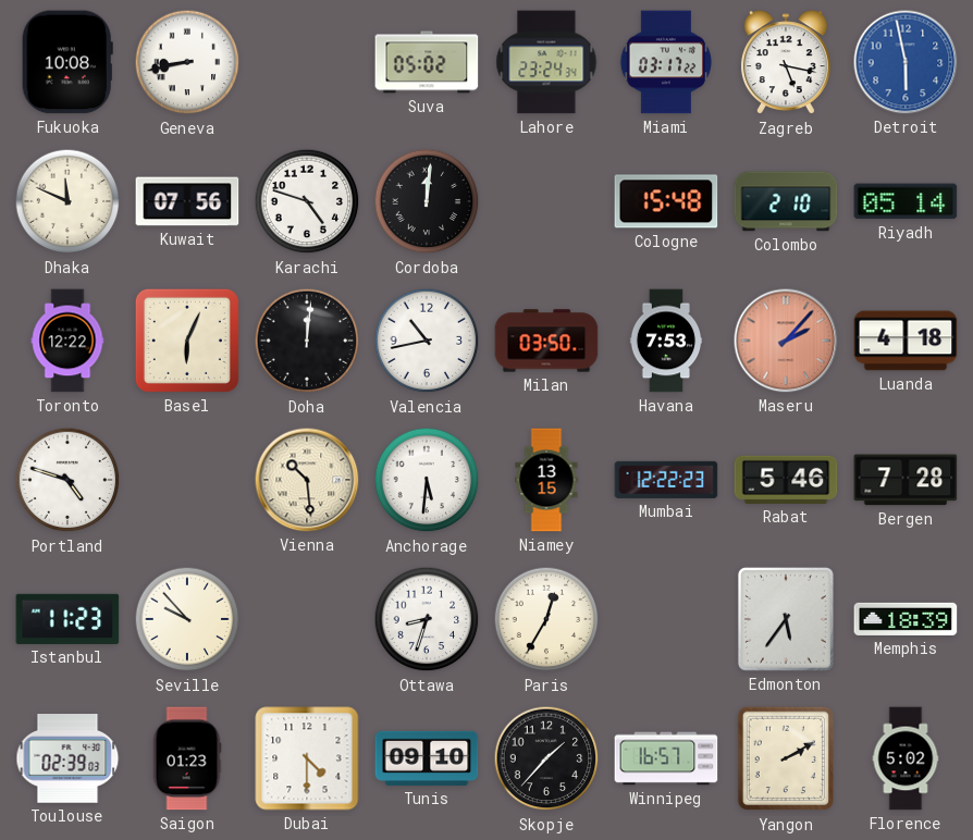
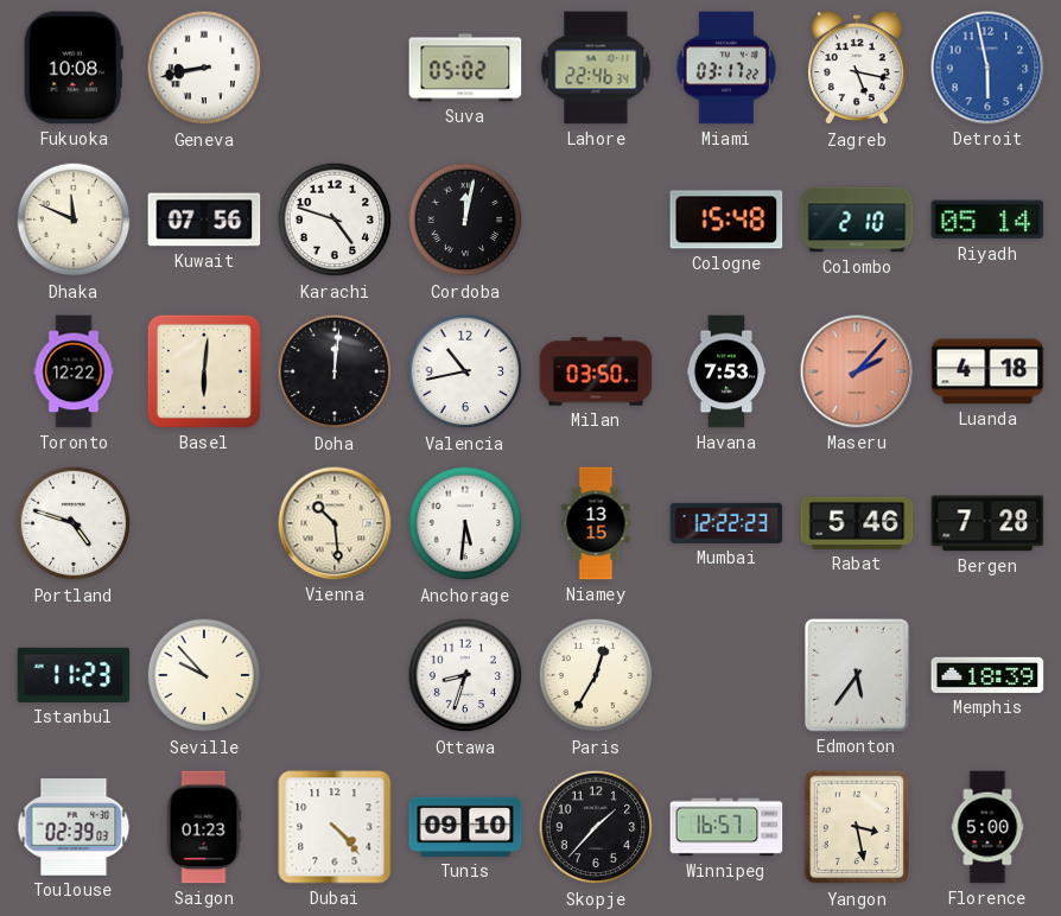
Lahore: 23:24 -> 22:46
Cordoba: 12:01 -> 12:02
Basel: 6:04 -> 6:01
Dubai: 4:30 -> 4:23
Yangon: 2:10 -> 3:28
Florence: 5:02 -> 5:00
